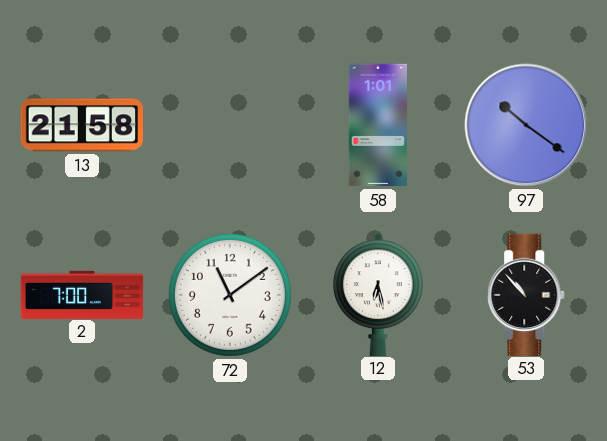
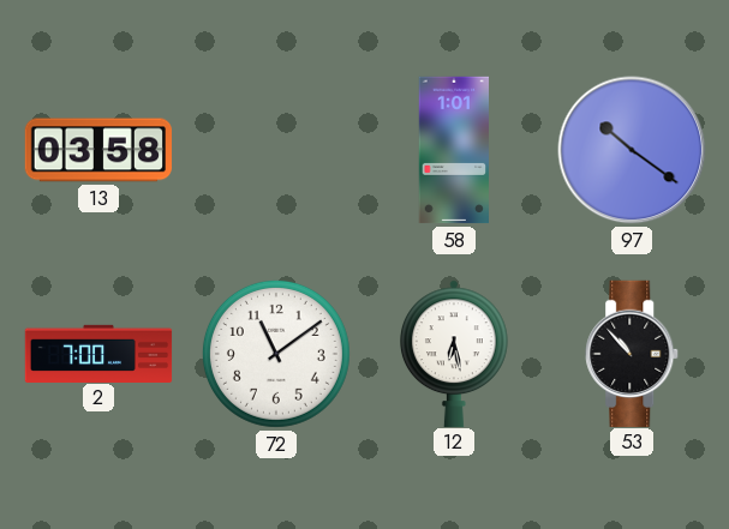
13: 21:58 -> 03:58
